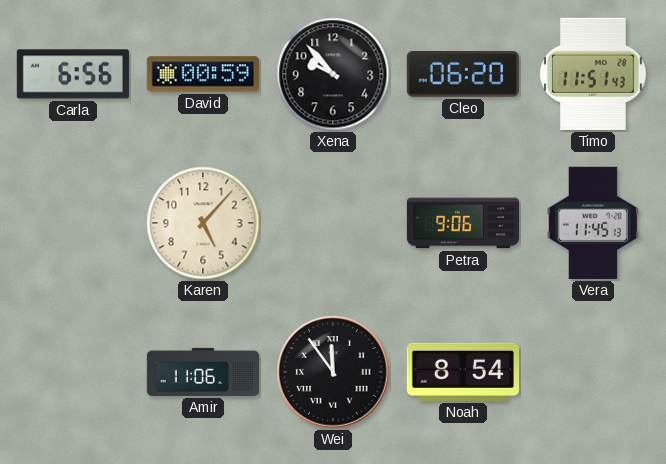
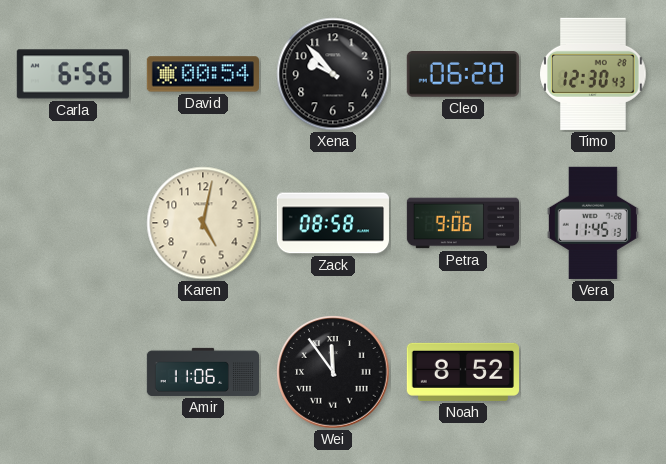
David: 00:59 -> 00:54
Timo: 11:51 -> 12:30
Karen: 5:07 -> 5:02
Zack: none -> 08:58
Noah: 8:54 -> 8:52
